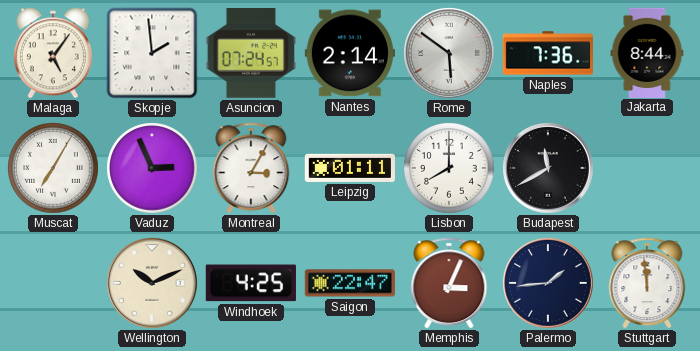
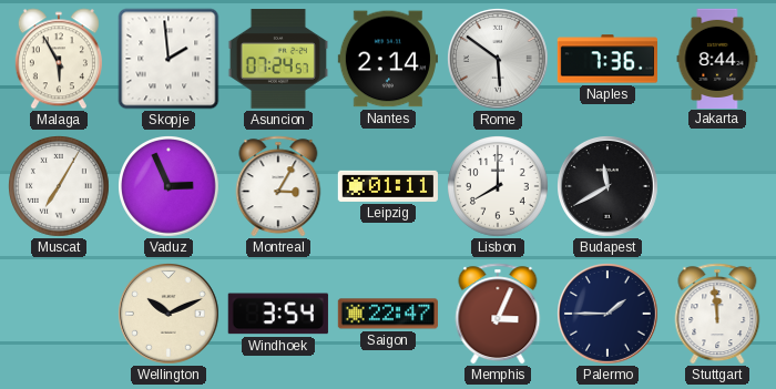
Malaga: 5:06 -> 5:55
Windhoek: 4:25 -> 3:54
Palermo: 1:44 -> 1:45
